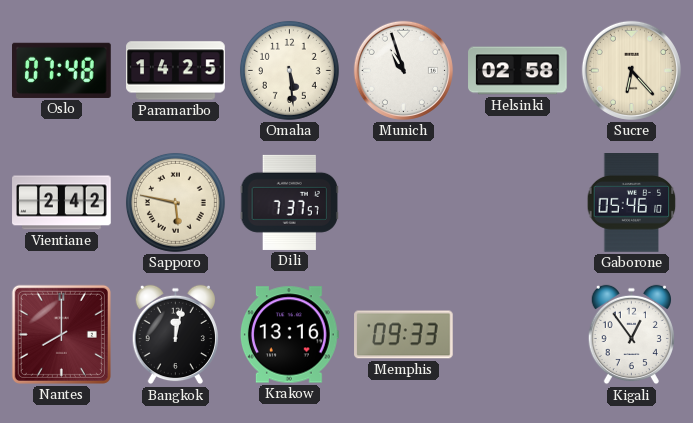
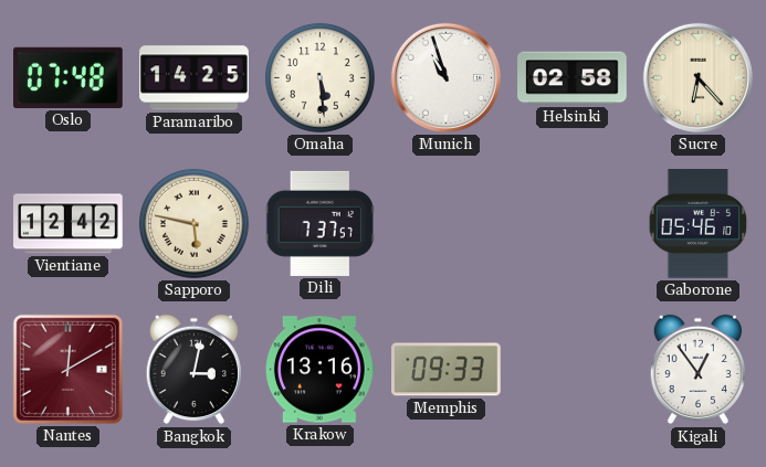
Vientiane: 2:42 -> 12:42
Nantes: 8:00 -> 12:10
Bangkok: 12:02 -> 3:02
